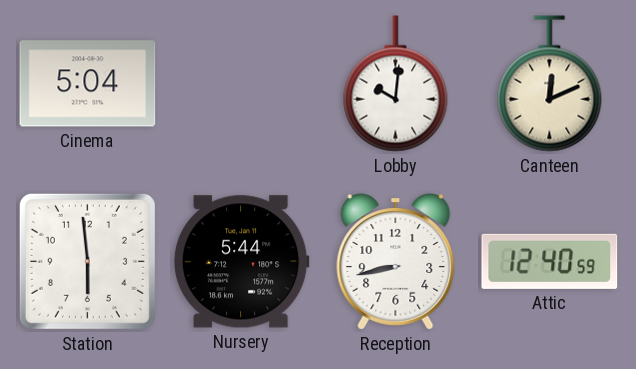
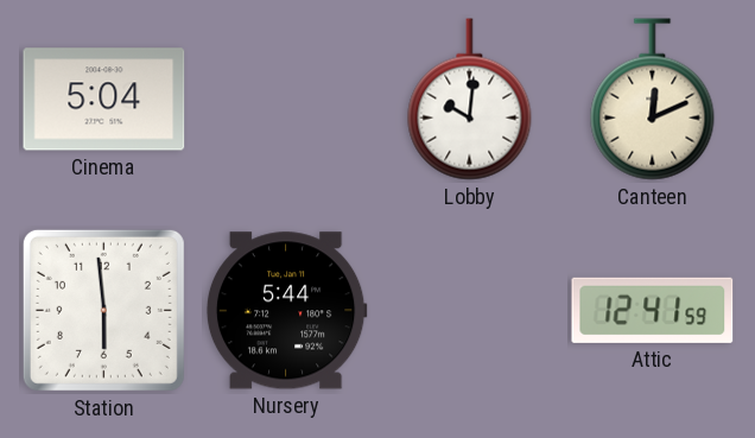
Reception: 8:43 -> none
Attic: 12:40 -> 12:41
